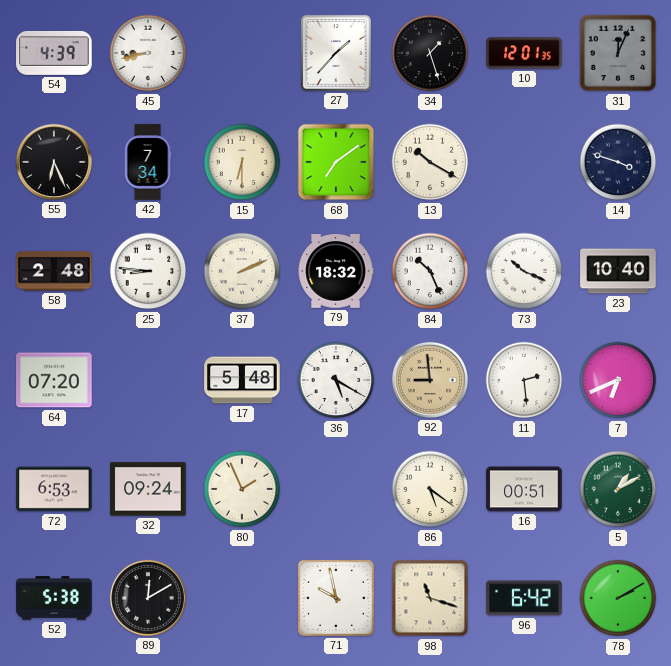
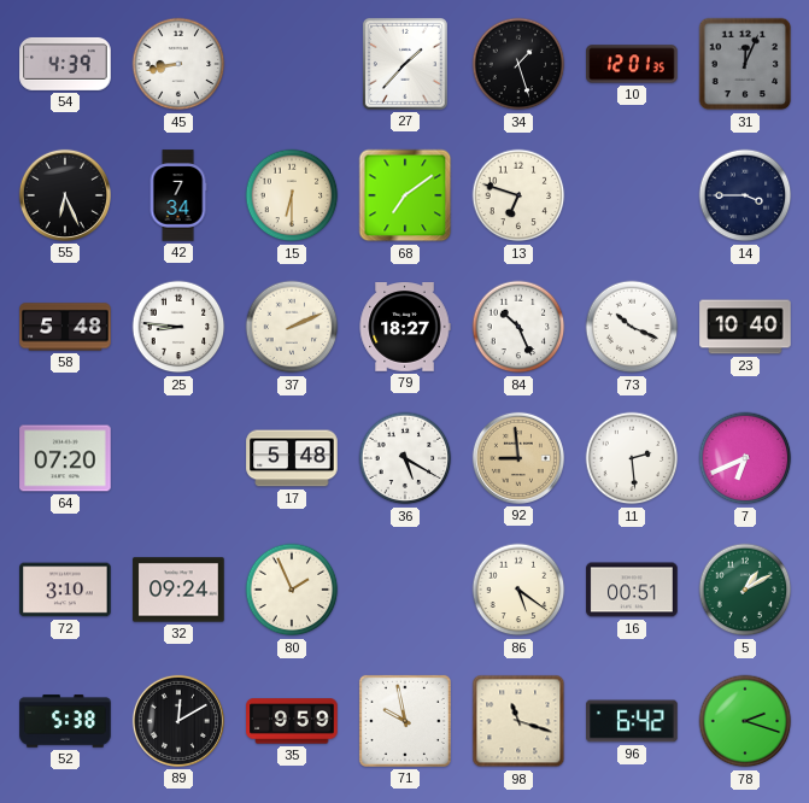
13: 10:20 -> 6:48
14: 3:48 -> 3:45
58: 2:48 -> 5:48
79: 18:32 -> 18:27
72: 6:53 -> 3:10
35: none -> 9:59
78: 2:10 -> 2:18
